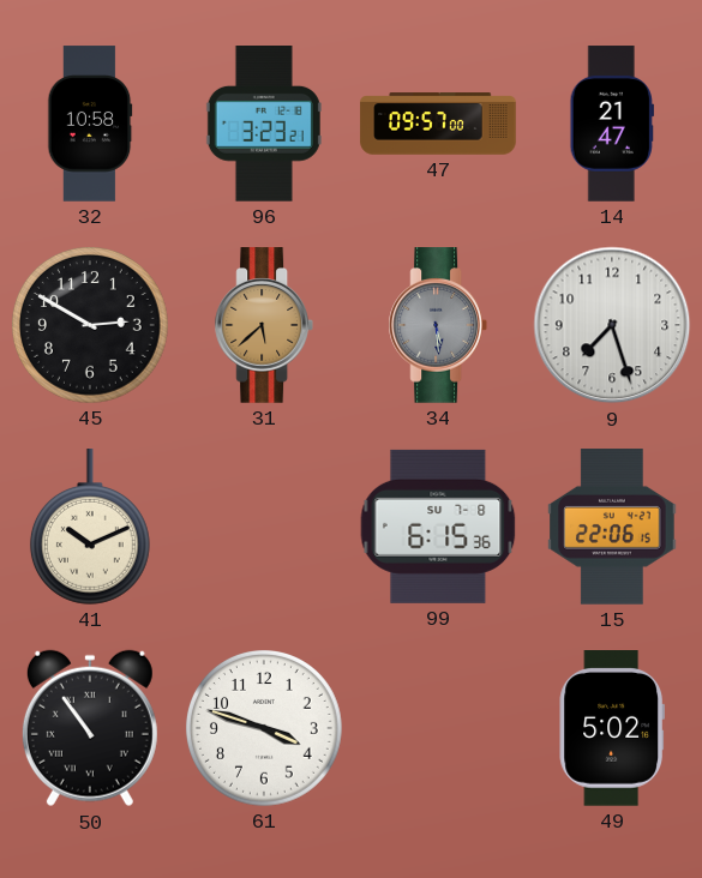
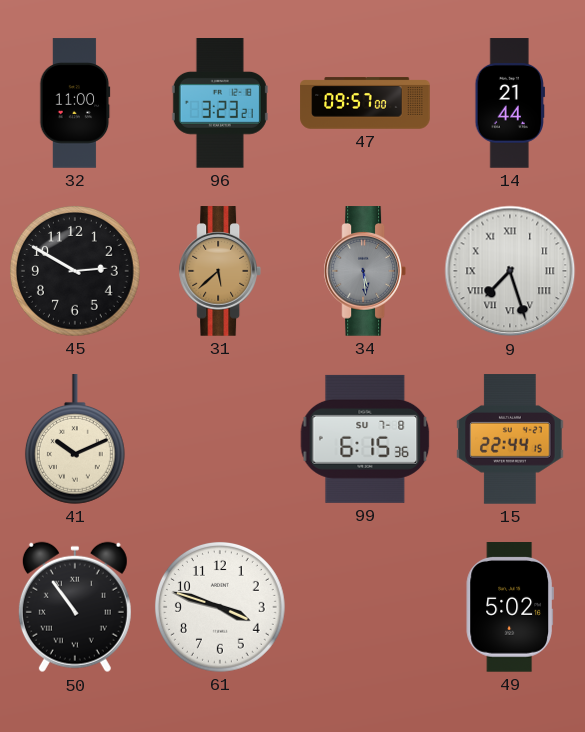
32: 10:58 -> 11:00
14: 21:47 -> 21:44
9 numerals: Arabic -> Roman
15: 22:06 -> 22:44
